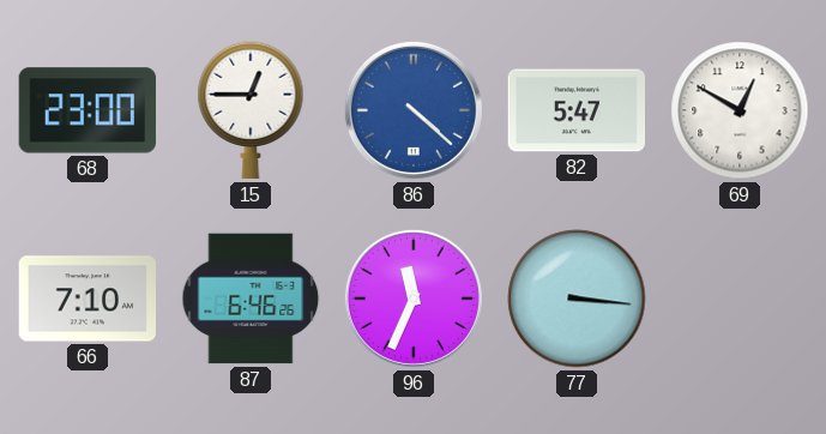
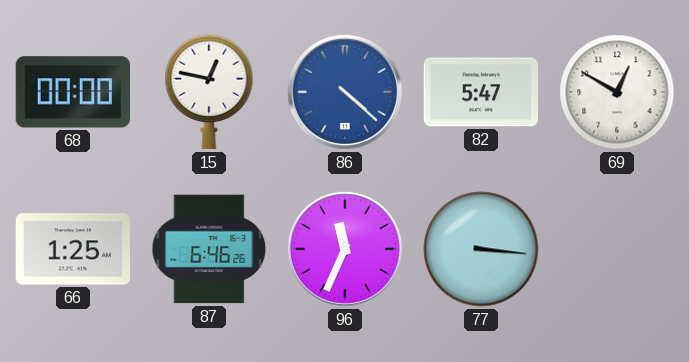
68: 23:00 -> 00:00
15: 12:45 -> 12:47
66: 7:10 -> 1:25
